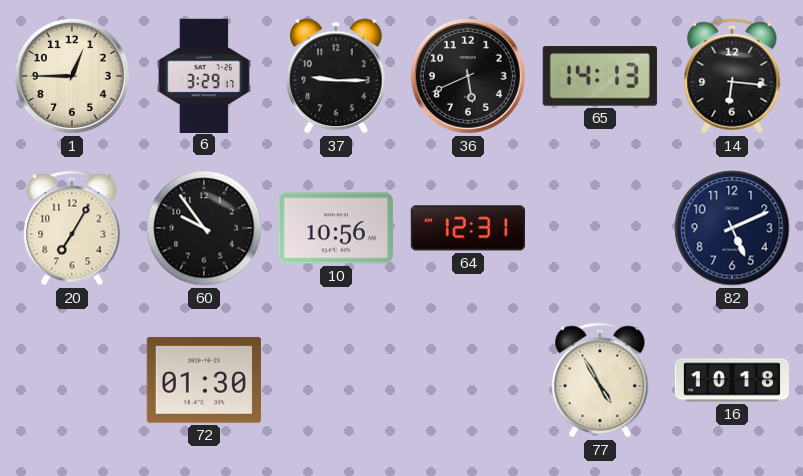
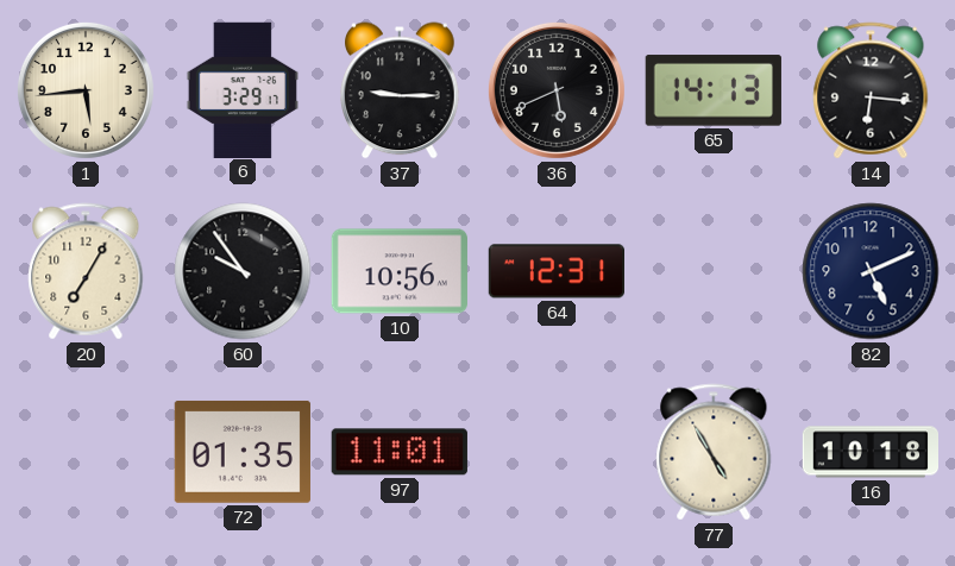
1: 12:45 -> 5:44
72: 01:30 -> 01:35
97: none -> 11:01
